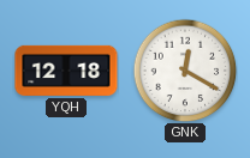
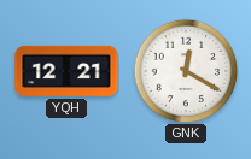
YQH: 12:18 -> 12:21
